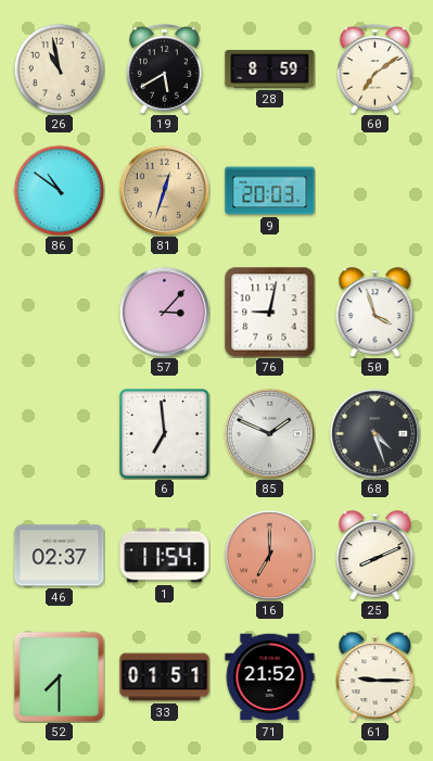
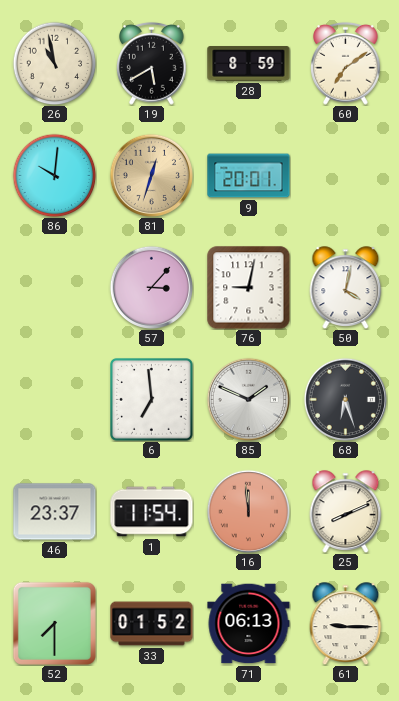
86: 10:51 -> 10:01
9: 20:03 -> 20:01
50: 3:57 -> 4:02
68: 4:27 -> 6:27
46: 02:37 -> 23:37
16: 7:00 -> 11:59
33: 01:51 -> 01:52
71: 21:52 -> 06:13
